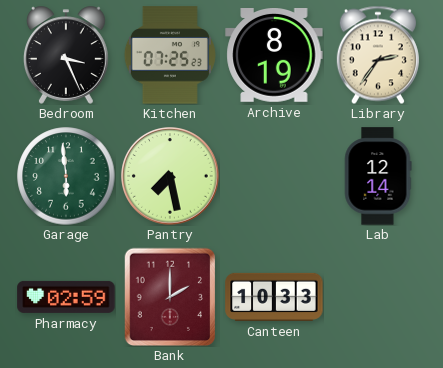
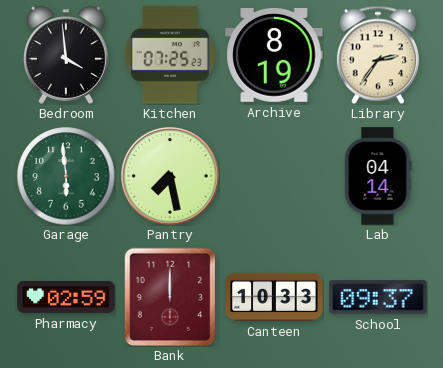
Bedroom: 3:26 -> 3:59
Lab: 12:14 -> 04:14
Bank: 2:00 -> 12:00
School: none -> 09:37
